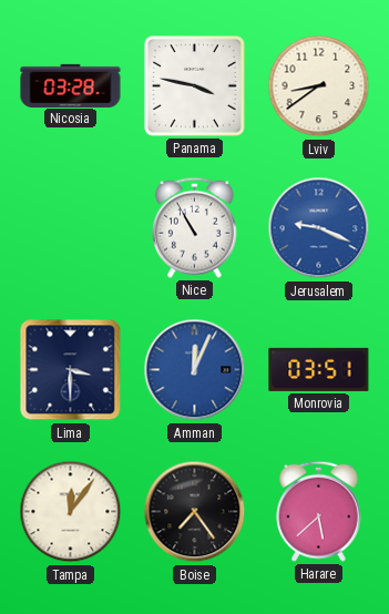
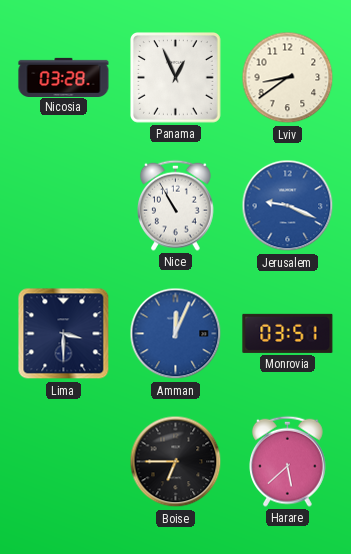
Panama: 3:47 -> 12:56
Tampa: 12:06 -> none
Boise: 7:24 -> 6:45
